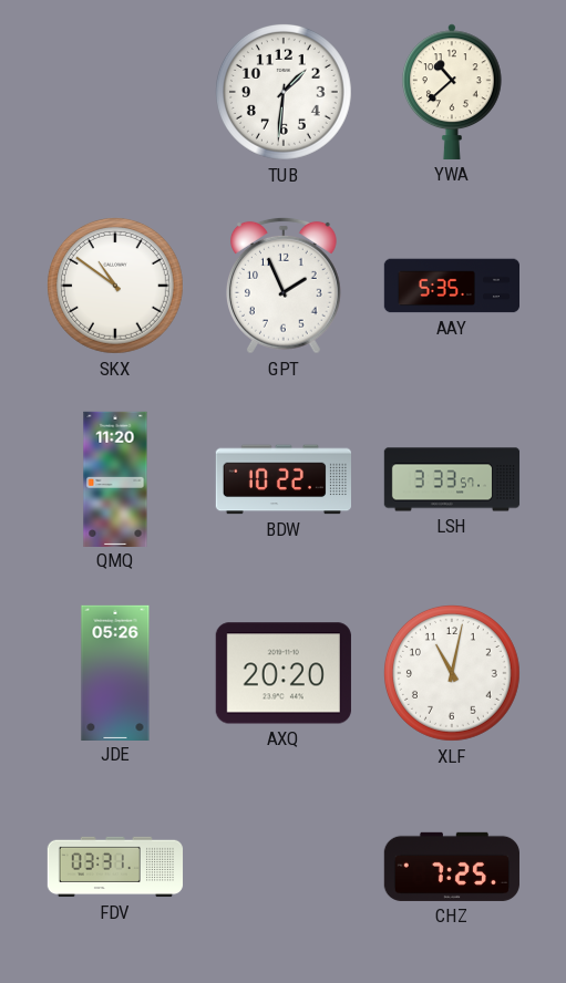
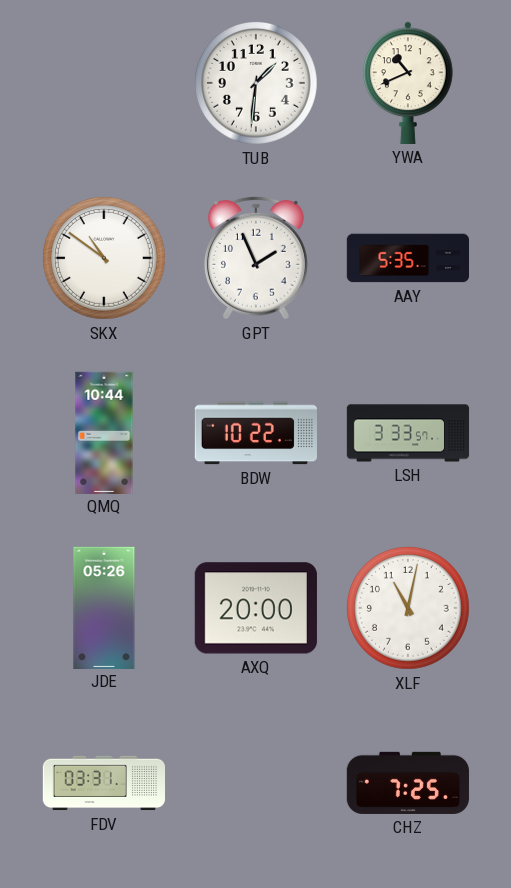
YWA: 10:38 -> 10:41
QMQ: 11:20 -> 10:44
AXQ: 20:20 -> 20:00
